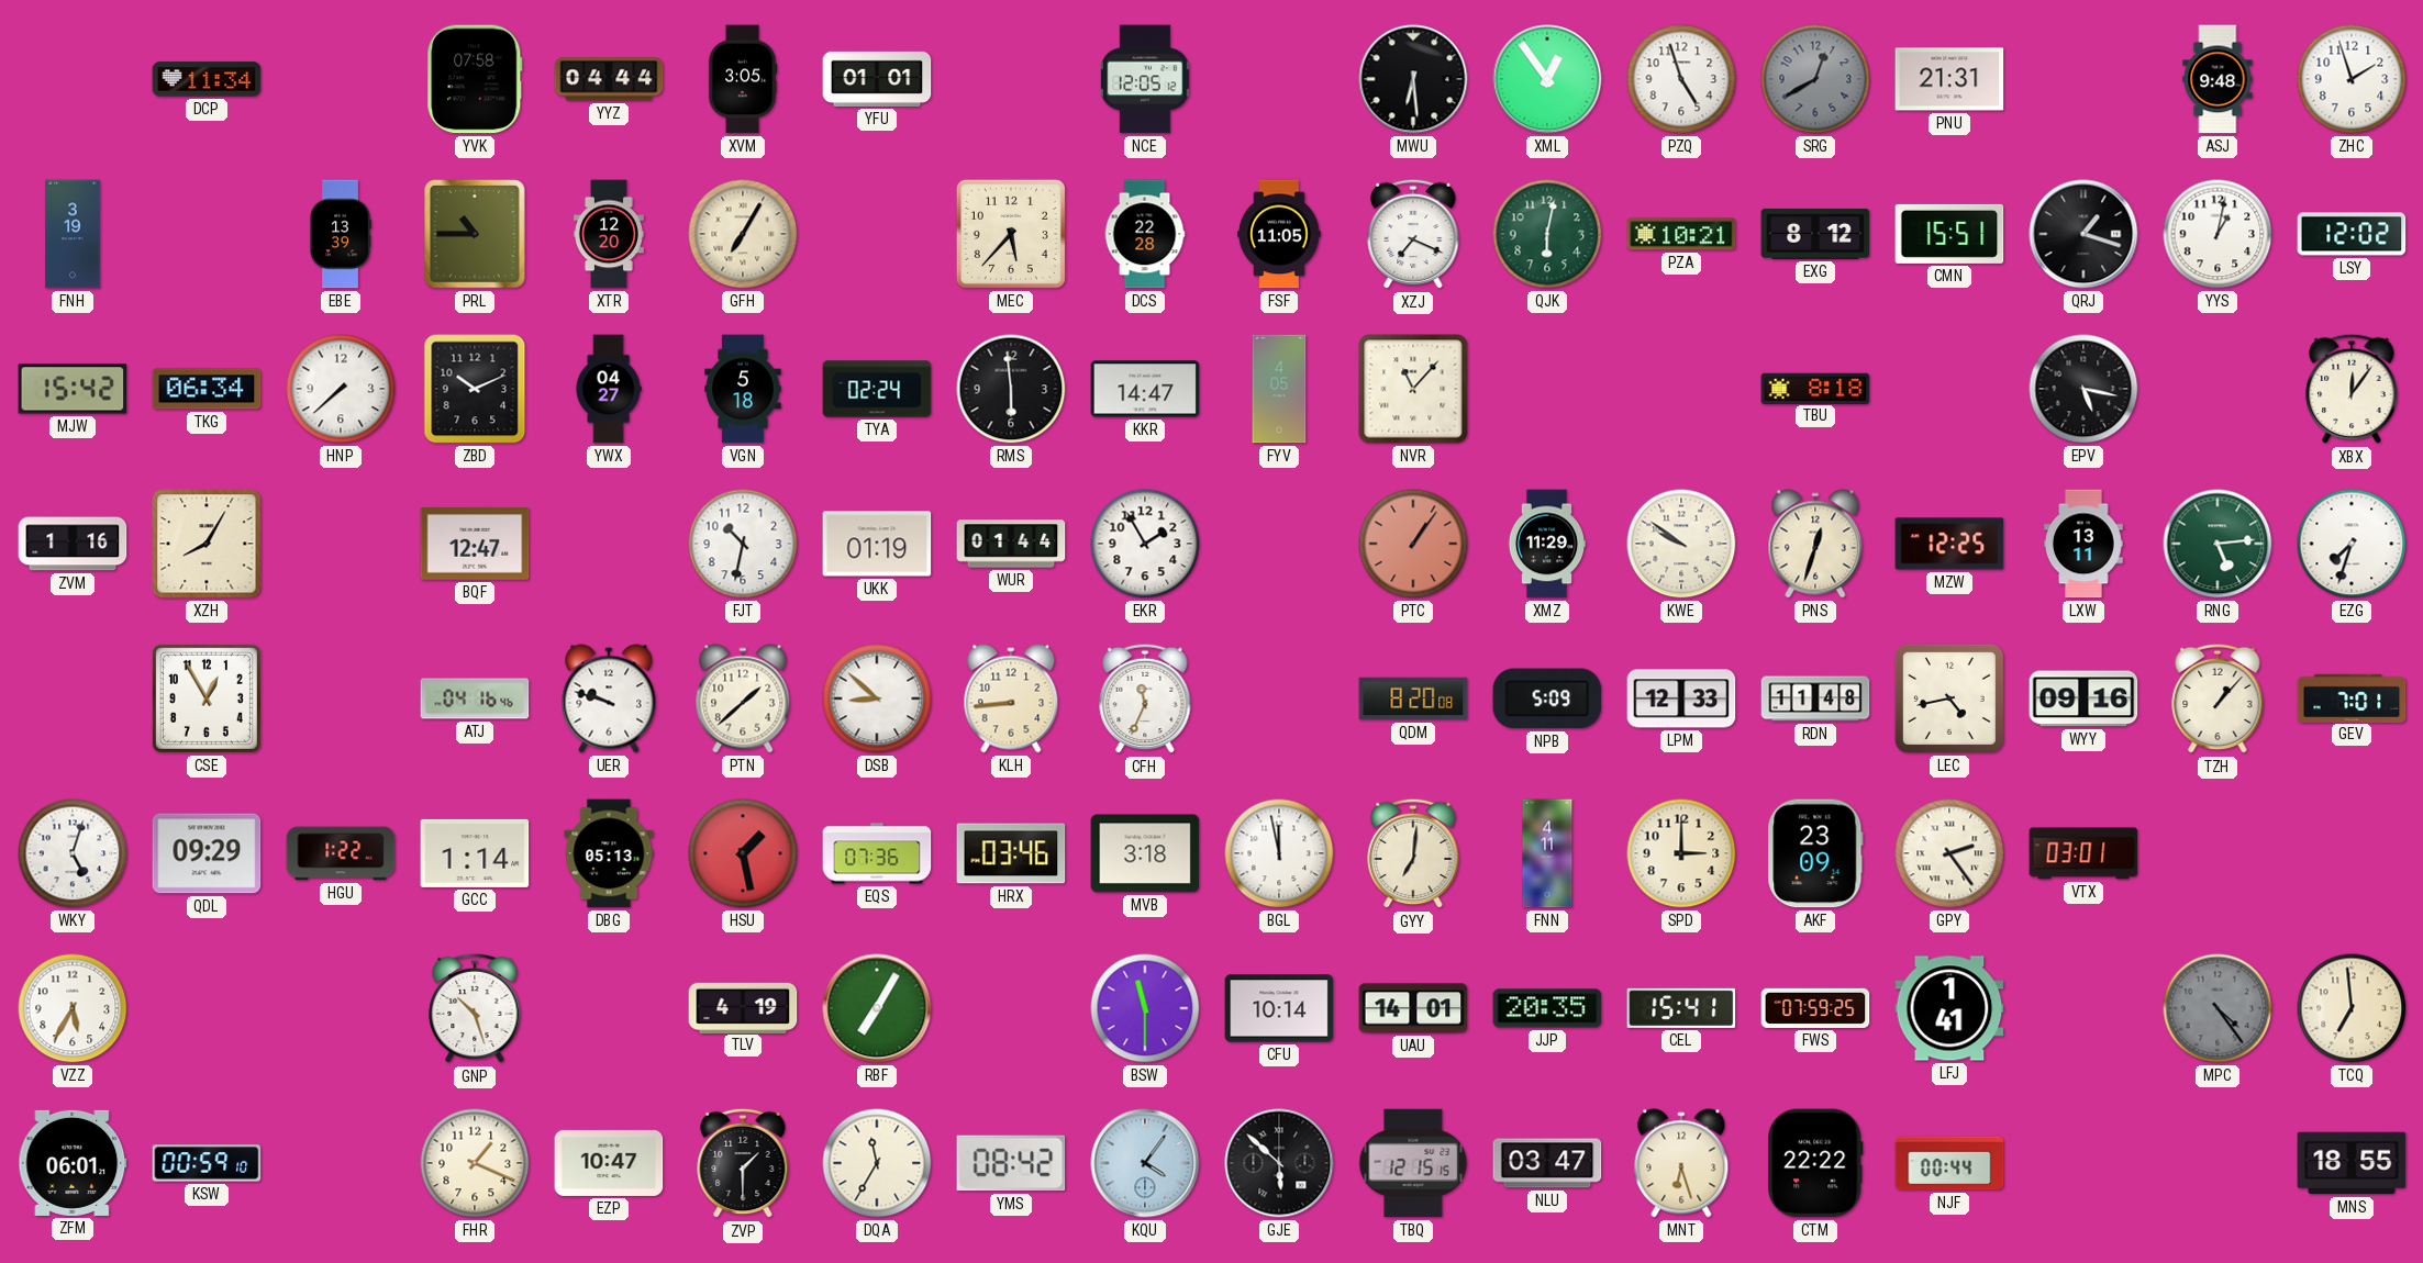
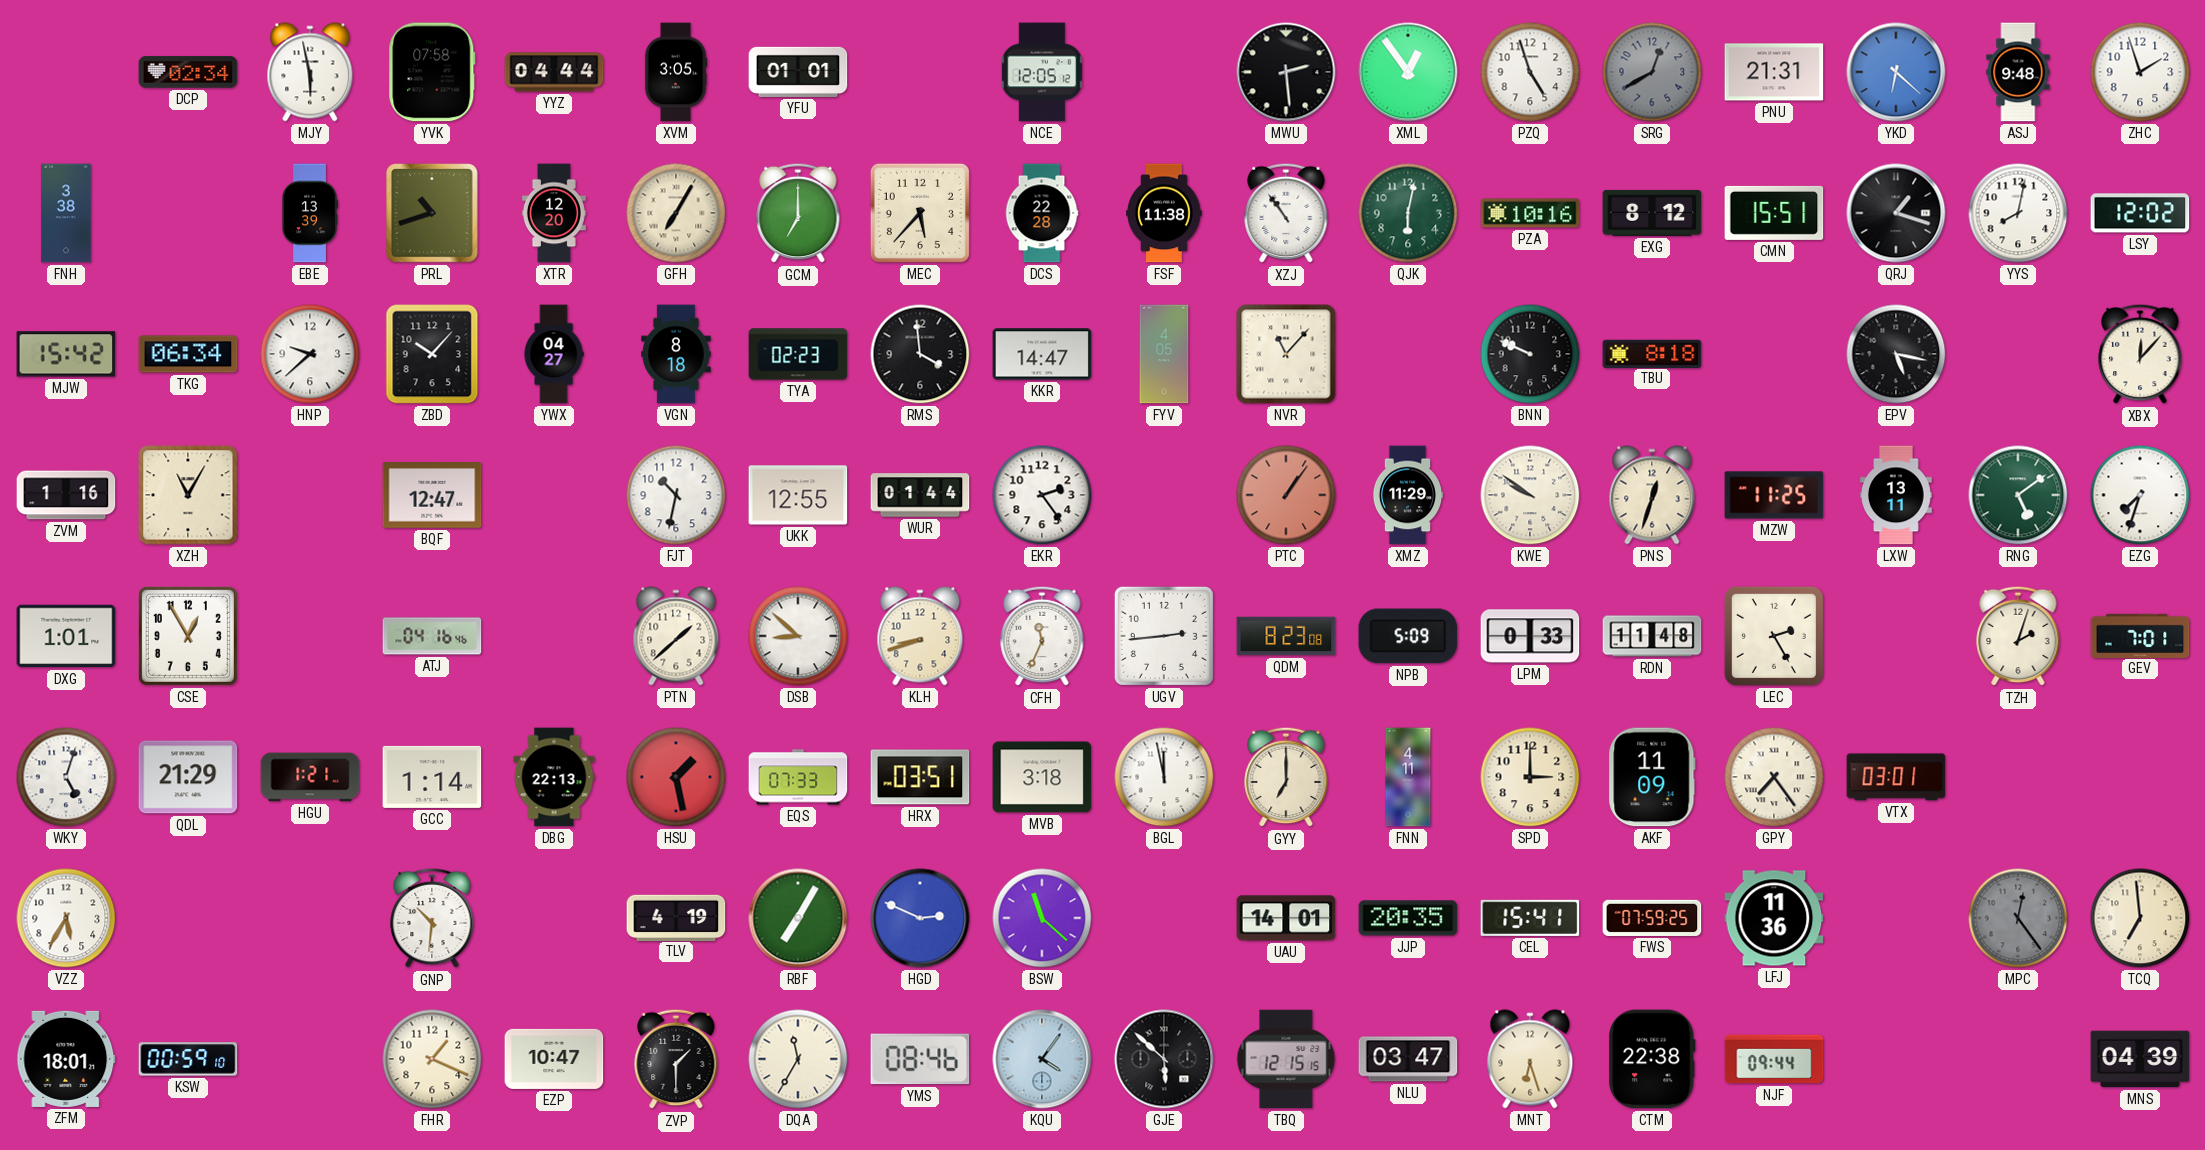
DCP: 11:34 -> 02:34
MJY: none -> 5:58
MWU: 6:29 -> 2:29
YKD: none -> 6:22
FNH: 3:19 -> 3:38
PRL: 10:45 -> 10:42
GCM: none -> 7:00
FSF: 11:05 -> 11:38
XZJ: 7:19 -> 10:54
PZA: 10:21 -> 10:16
YYS: 1:02 -> 8:02
HNP: 7:38 -> 9:38
ZBD: 10:11 -> 10:07
VGN: 5:18 -> 8:18
TYA: 02:24 -> 02:23
RMS: 5:59 -> 3:59
BNN: none -> 9:49
XBX: 12:06 -> 12:07
XZH: 8:05 -> 11:05
UKK: 01:19 -> 12:55
EKR: 1:55 -> 2:24
MZW: 12:25 -> 11:25
RNG: 5:14 -> 5:09
DXG: none -> 1:01
UER: 9:48 -> none
KLH: 8:44 -> 8:42
UGV: none -> 2:44
QDM: 8:20 -> 8:23
LPM: 12:33 -> 0:33
LEC: 4:43 -> 2:25
WYY: 09:16 -> none
TZH: 1:07 -> 2:03
QDL: 09:29 -> 21:29
HGU: 1:22 -> 1:21
DBG: 05:13 -> 22:13
EQS: 07:36 -> 07:33
HRX: 03:46 -> 03:51
GYY: 7:01 -> 7:00
AKF: 23:09 -> 11:09
GPY: 2:24 -> 7:24
GNP: 10:27 -> 10:31
HGD: none -> 2:49
BSW: 11:30 -> 11:22
CFU: 10:14 -> none
LFJ: 1:41 -> 11:36
MPC: 4:24 -> 12:24
ZFM: 06:01 -> 18:01
YMS: 08:42 -> 08:46
CTM: 22:22 -> 22:38
NJF: 00:44 -> 09:44
MNS: 18:55 -> 04:39
